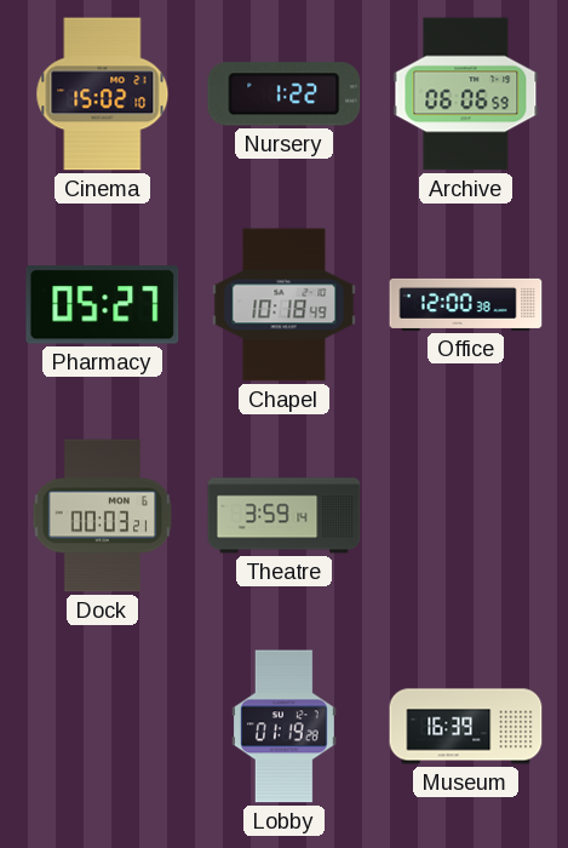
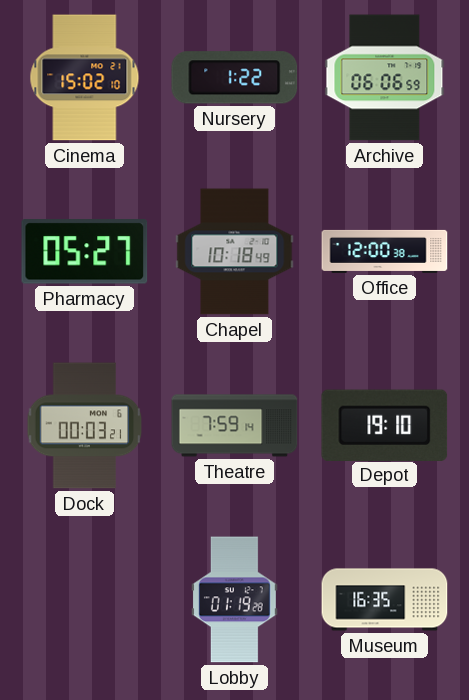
Theatre: 3:59 -> 7:59
Depot: none -> 19:10
Museum: 16:39 -> 16:35
